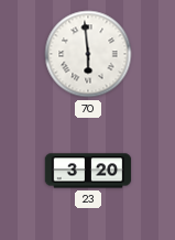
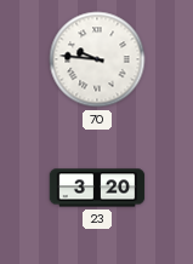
70: 5:59 -> 9:46
